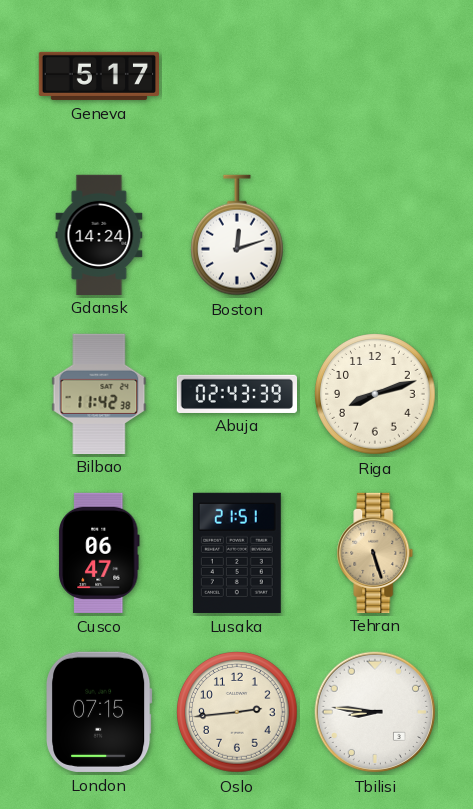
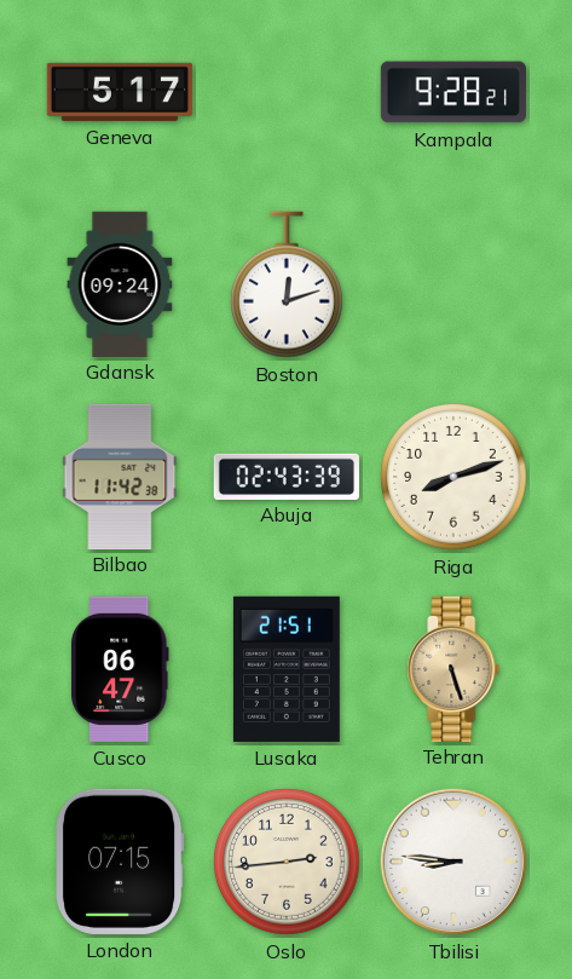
Kampala: none -> 9:28
Gdansk: 14:24 -> 09:24
